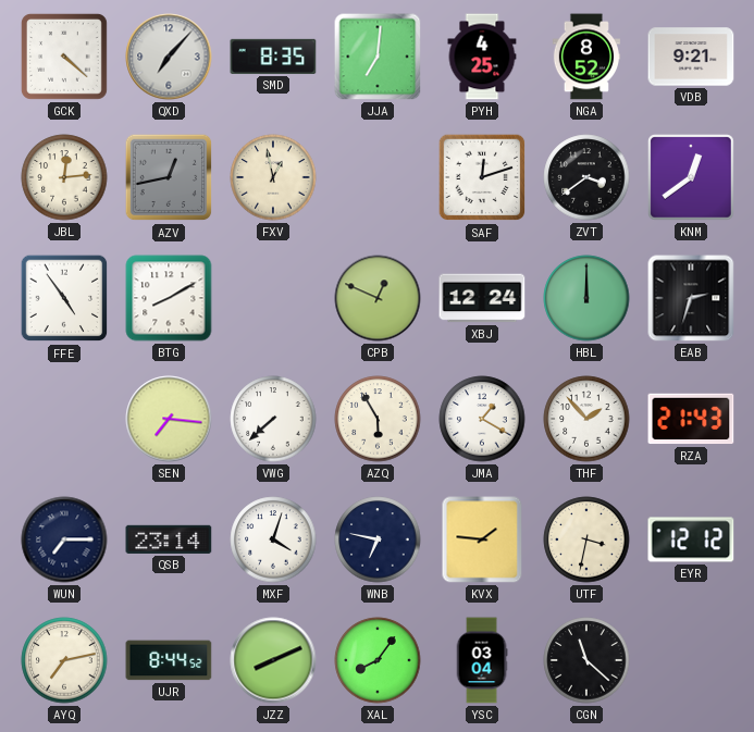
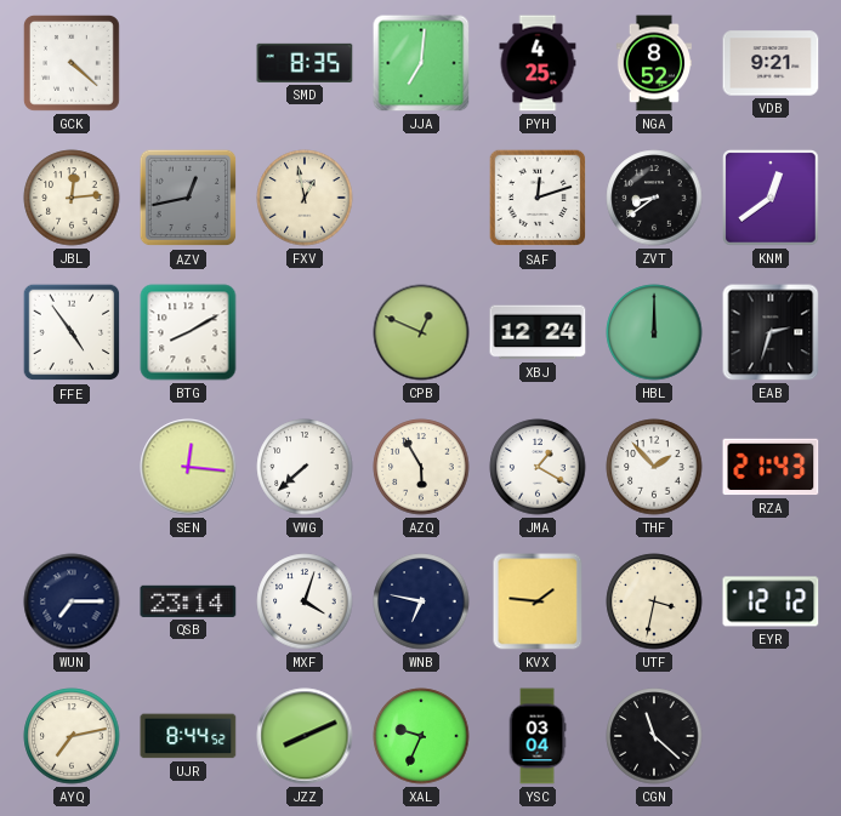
QXD: 7:07 -> none
ZVT: 3:39 -> 8:39
SEN: 7:16 -> 12:16
XAL: 8:06 -> 9:34
